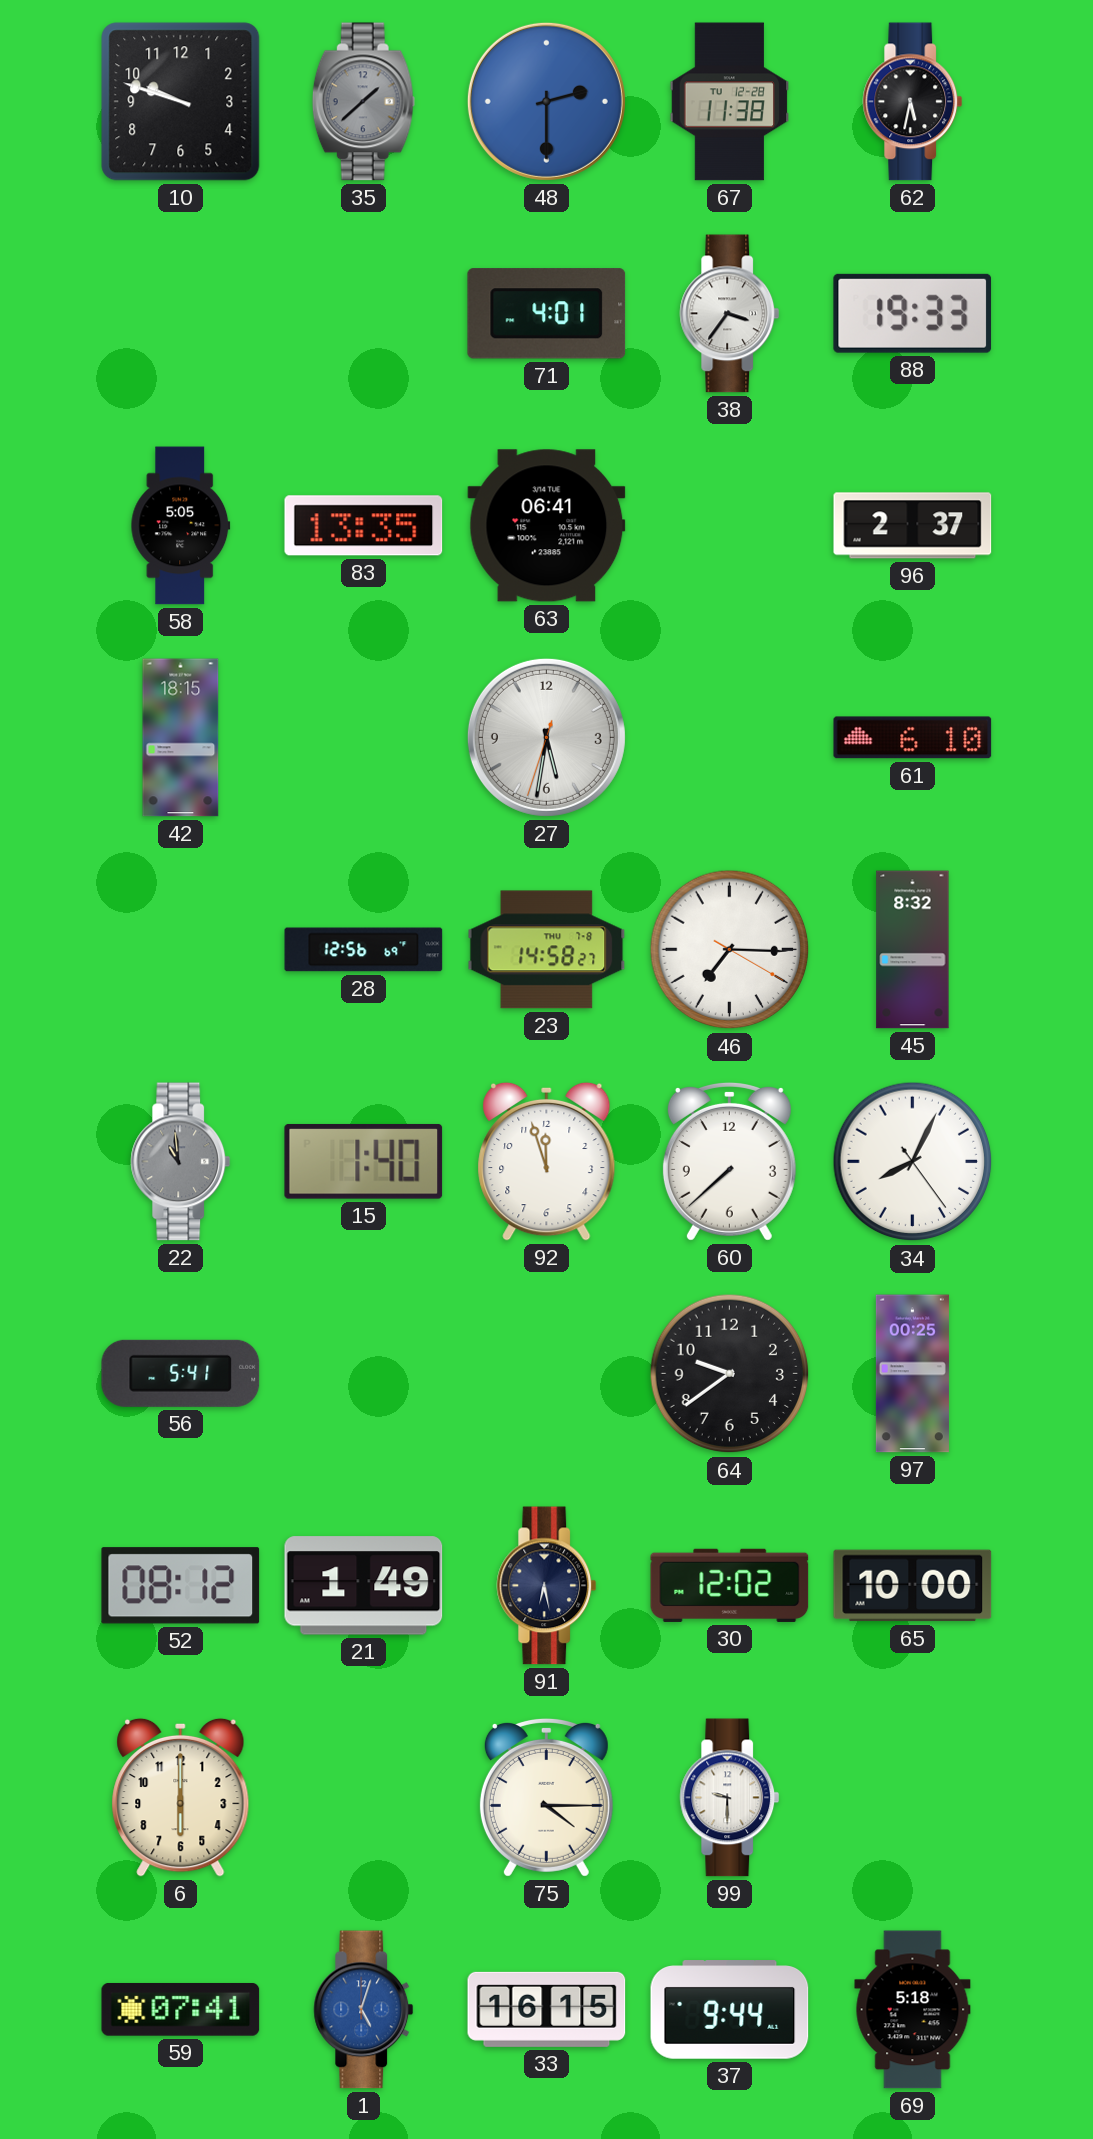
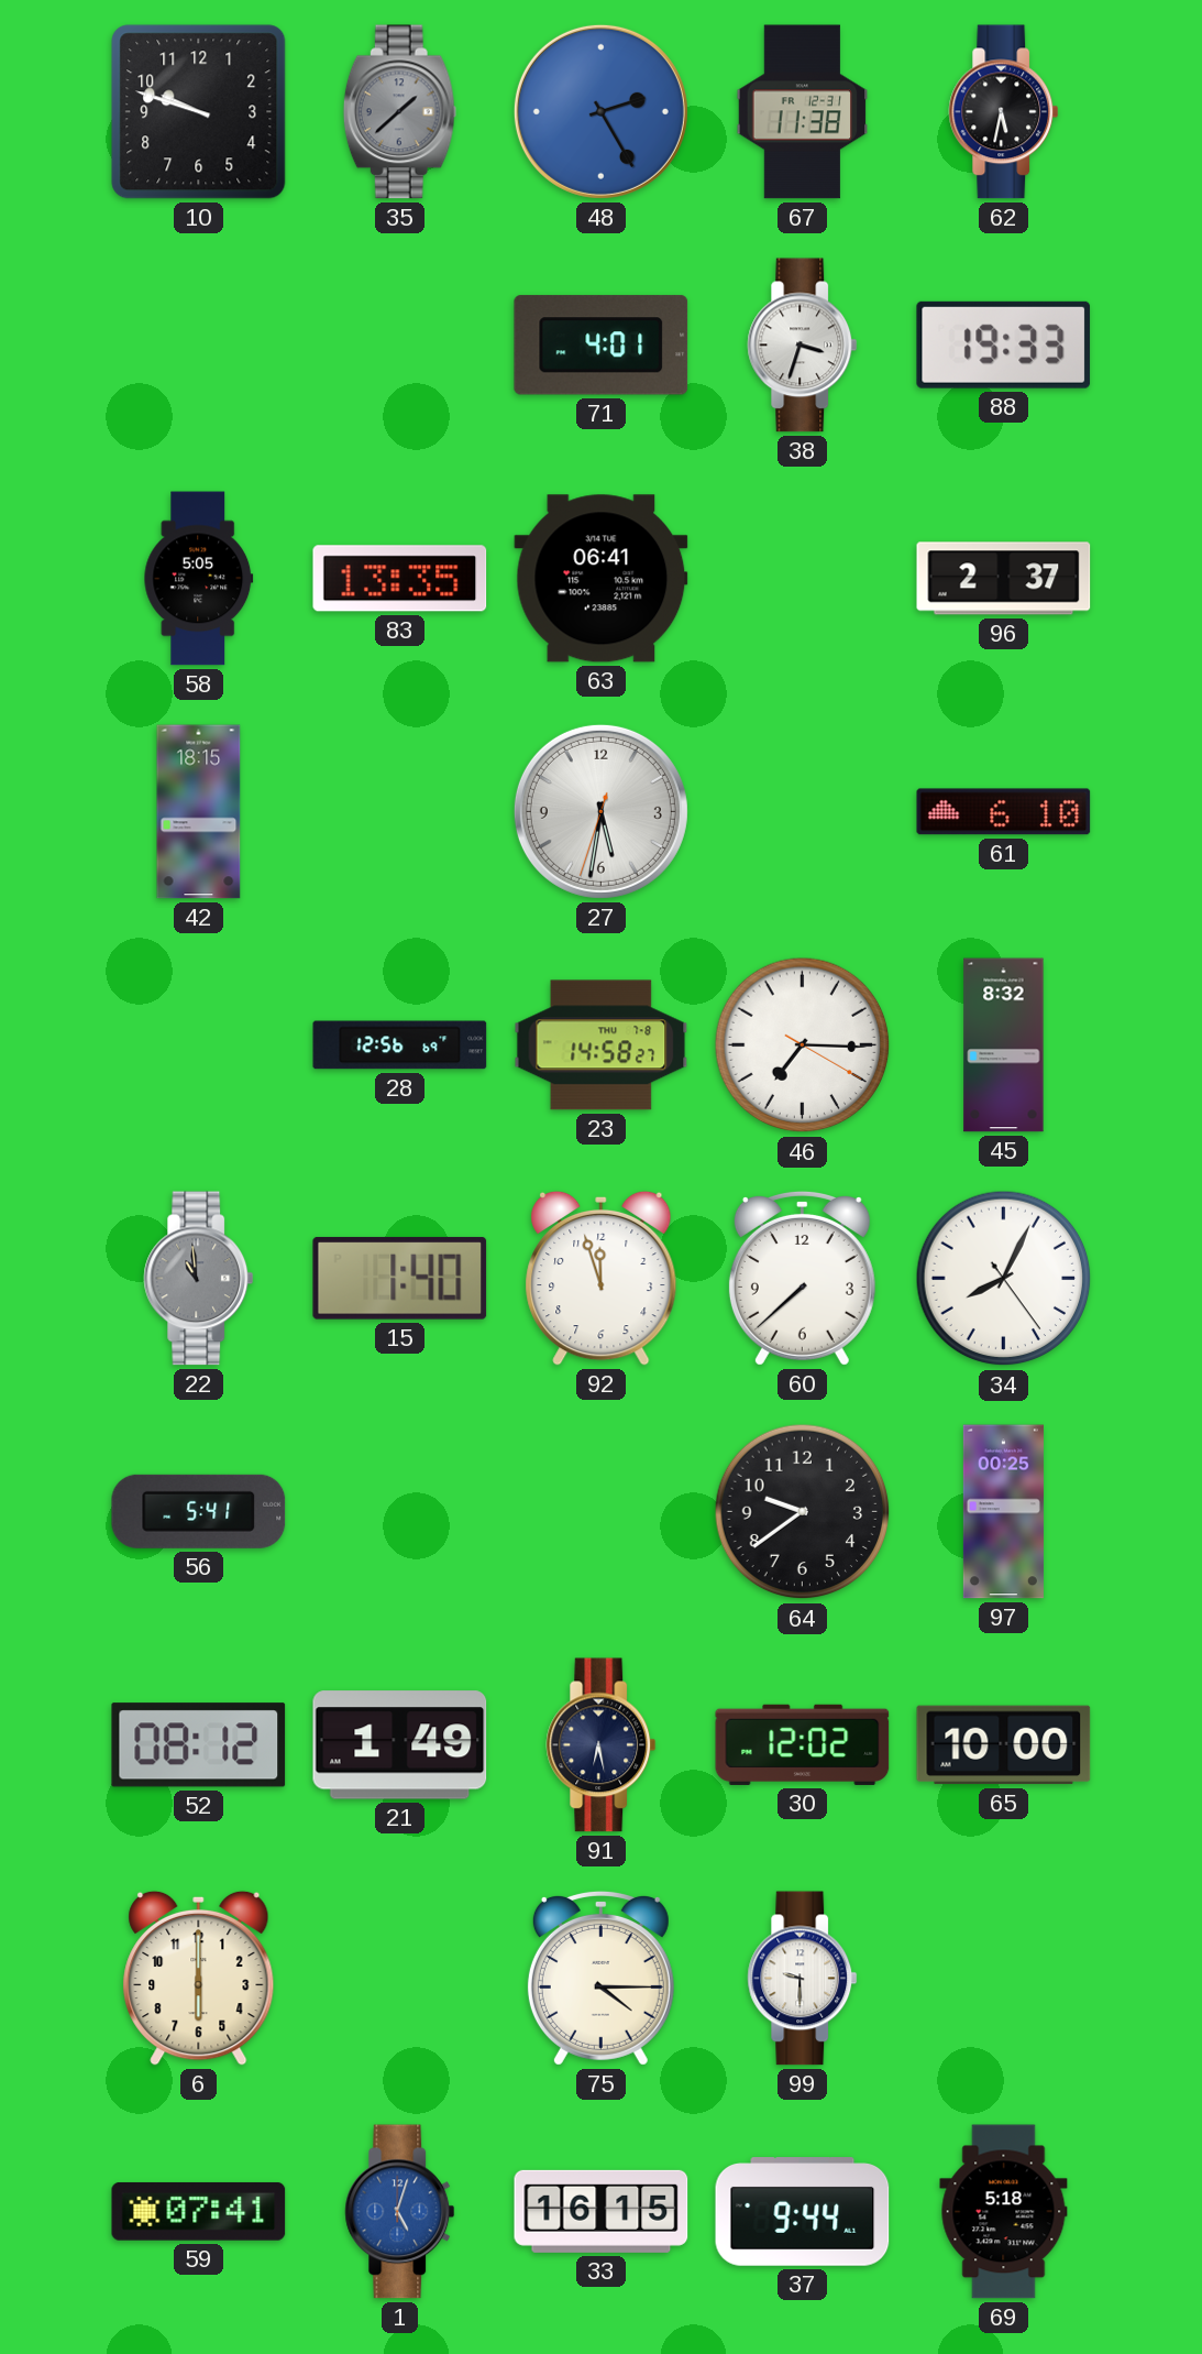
48: 2:30 -> 2:25
67 date: TU 12-28 -> FR 12-31
38: 3:36 -> 3:33
